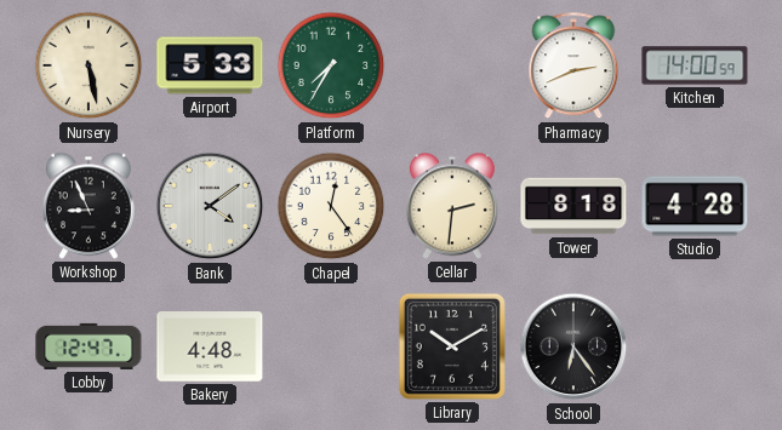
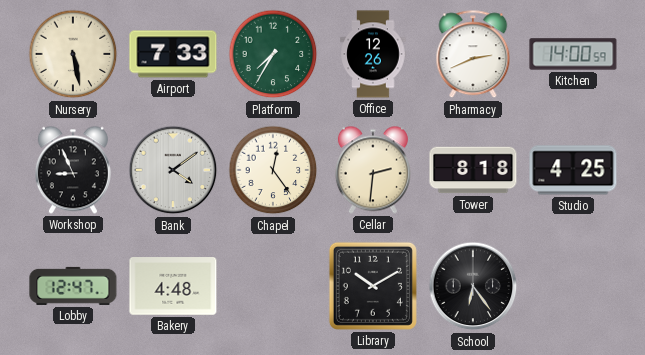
Airport: 5:33 -> 7:33
Office: none -> 12:26
Studio: 4:28 -> 4:25
